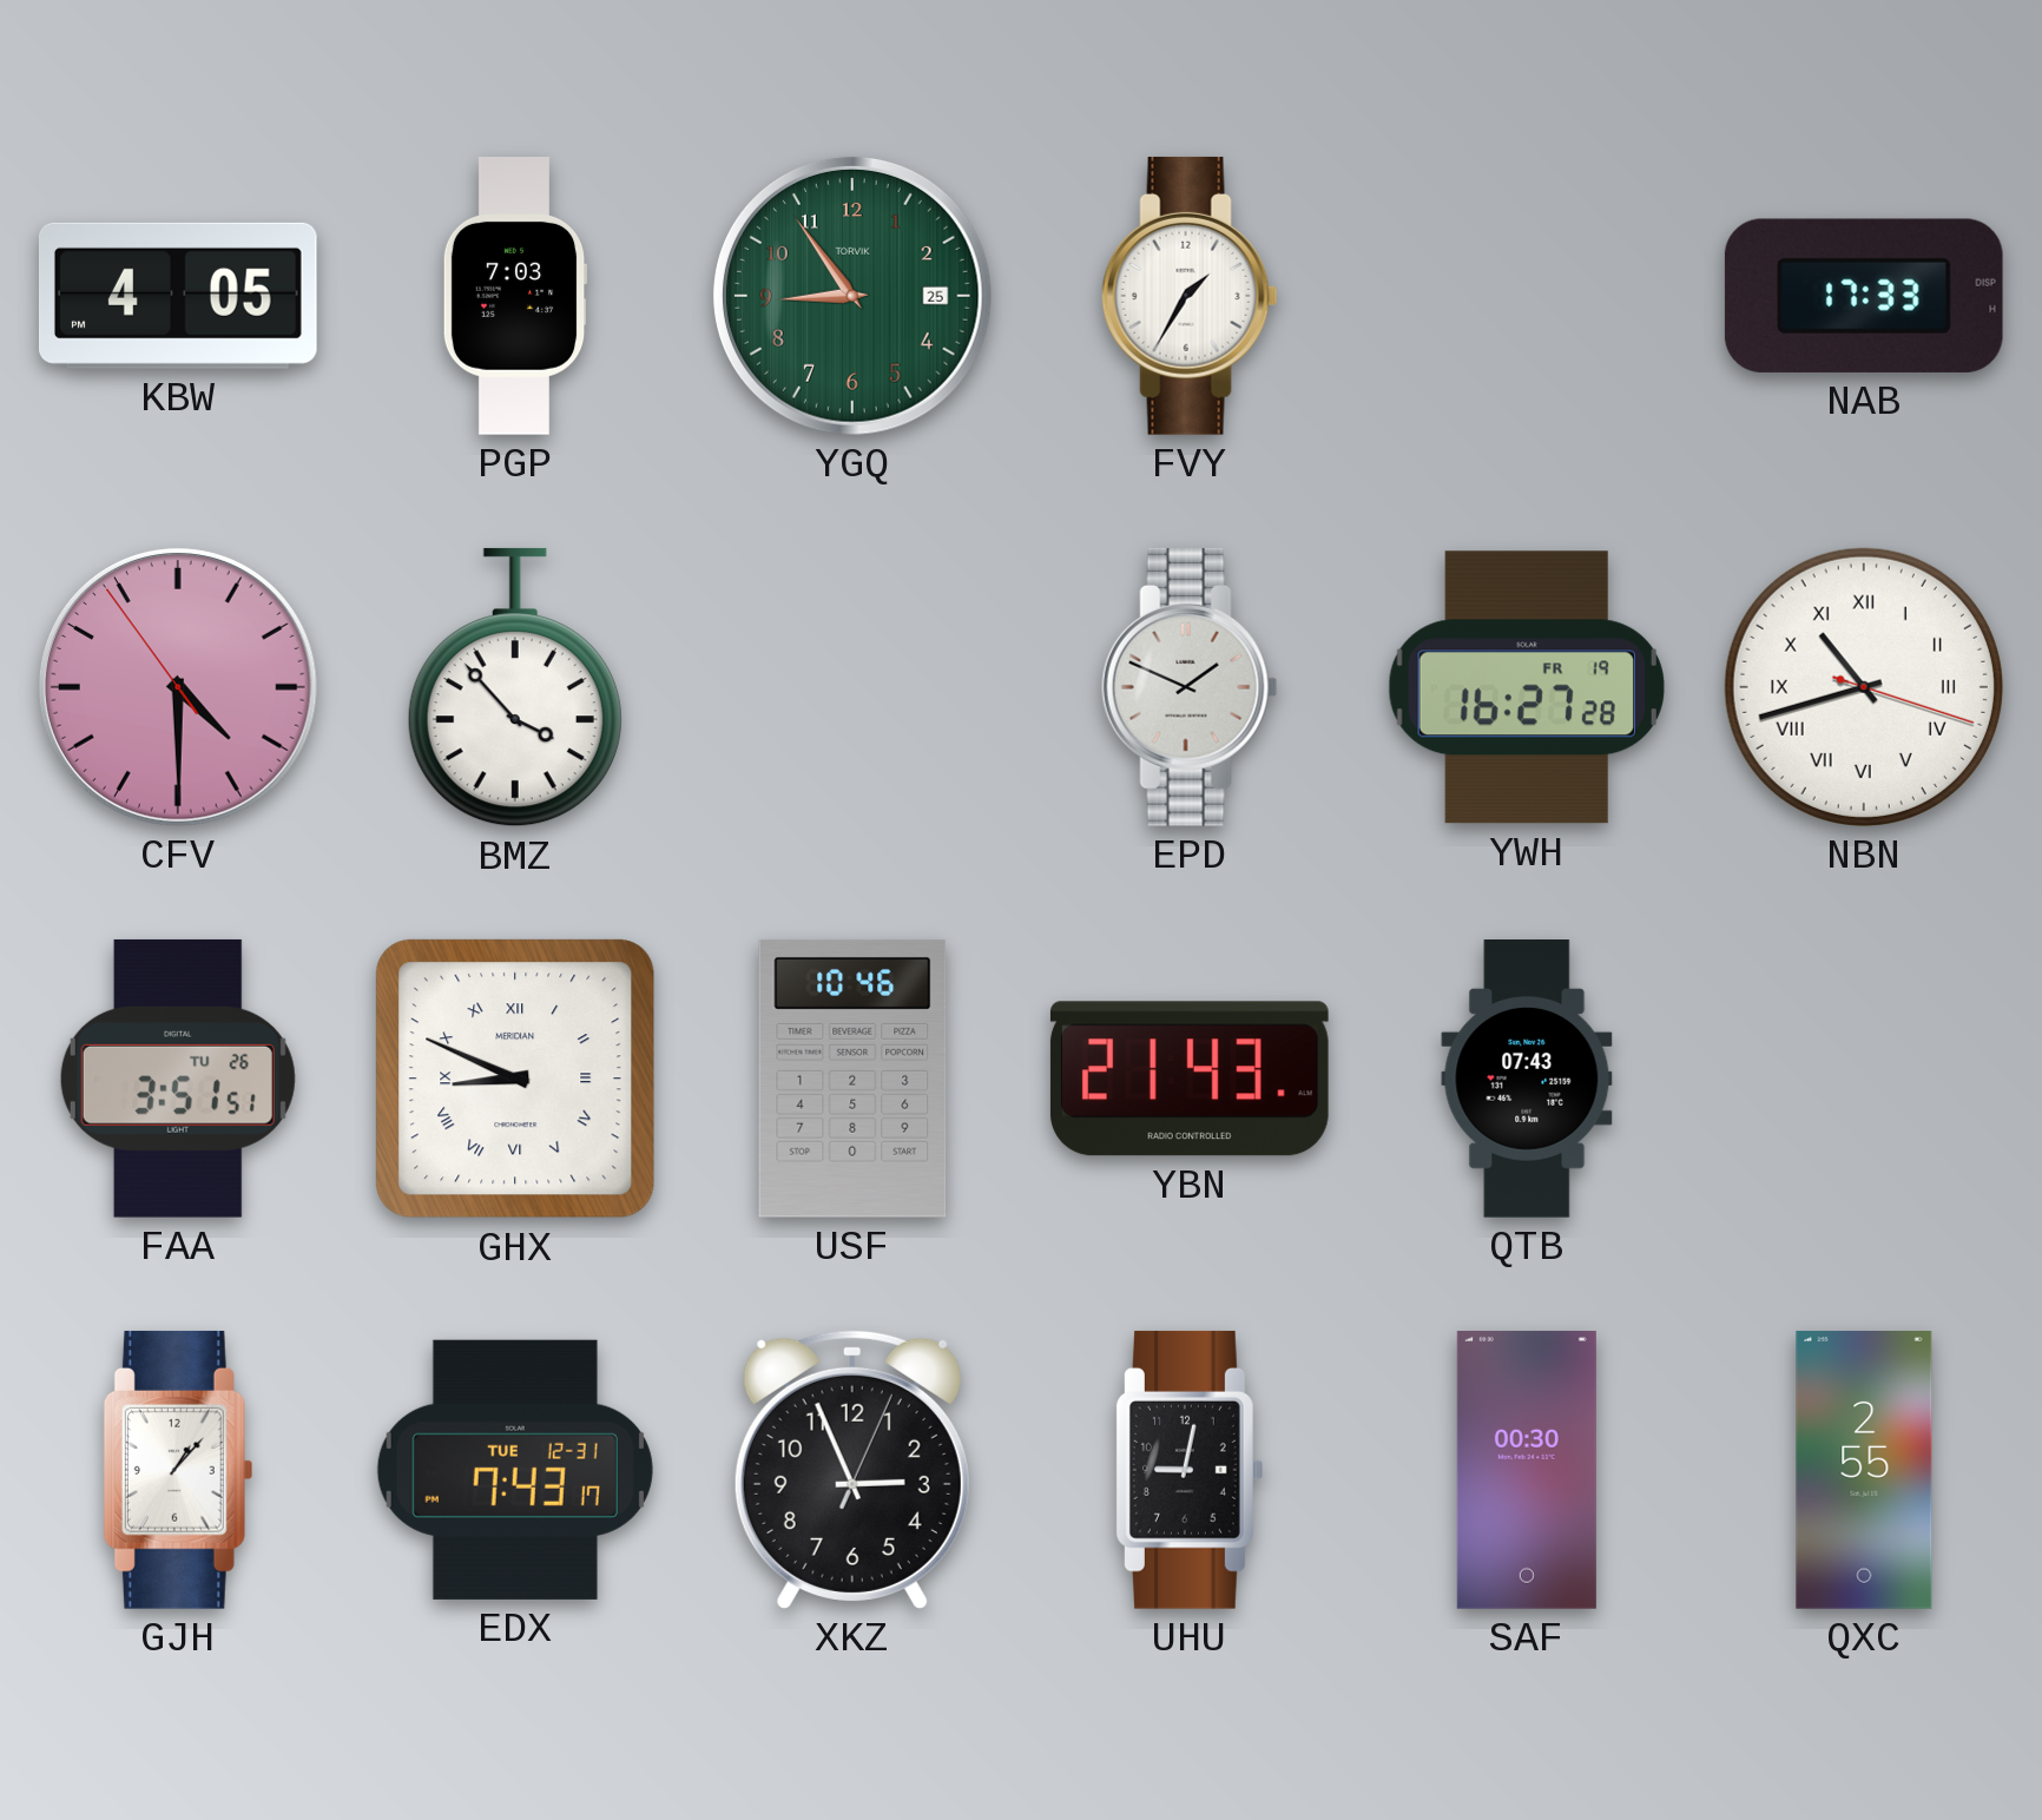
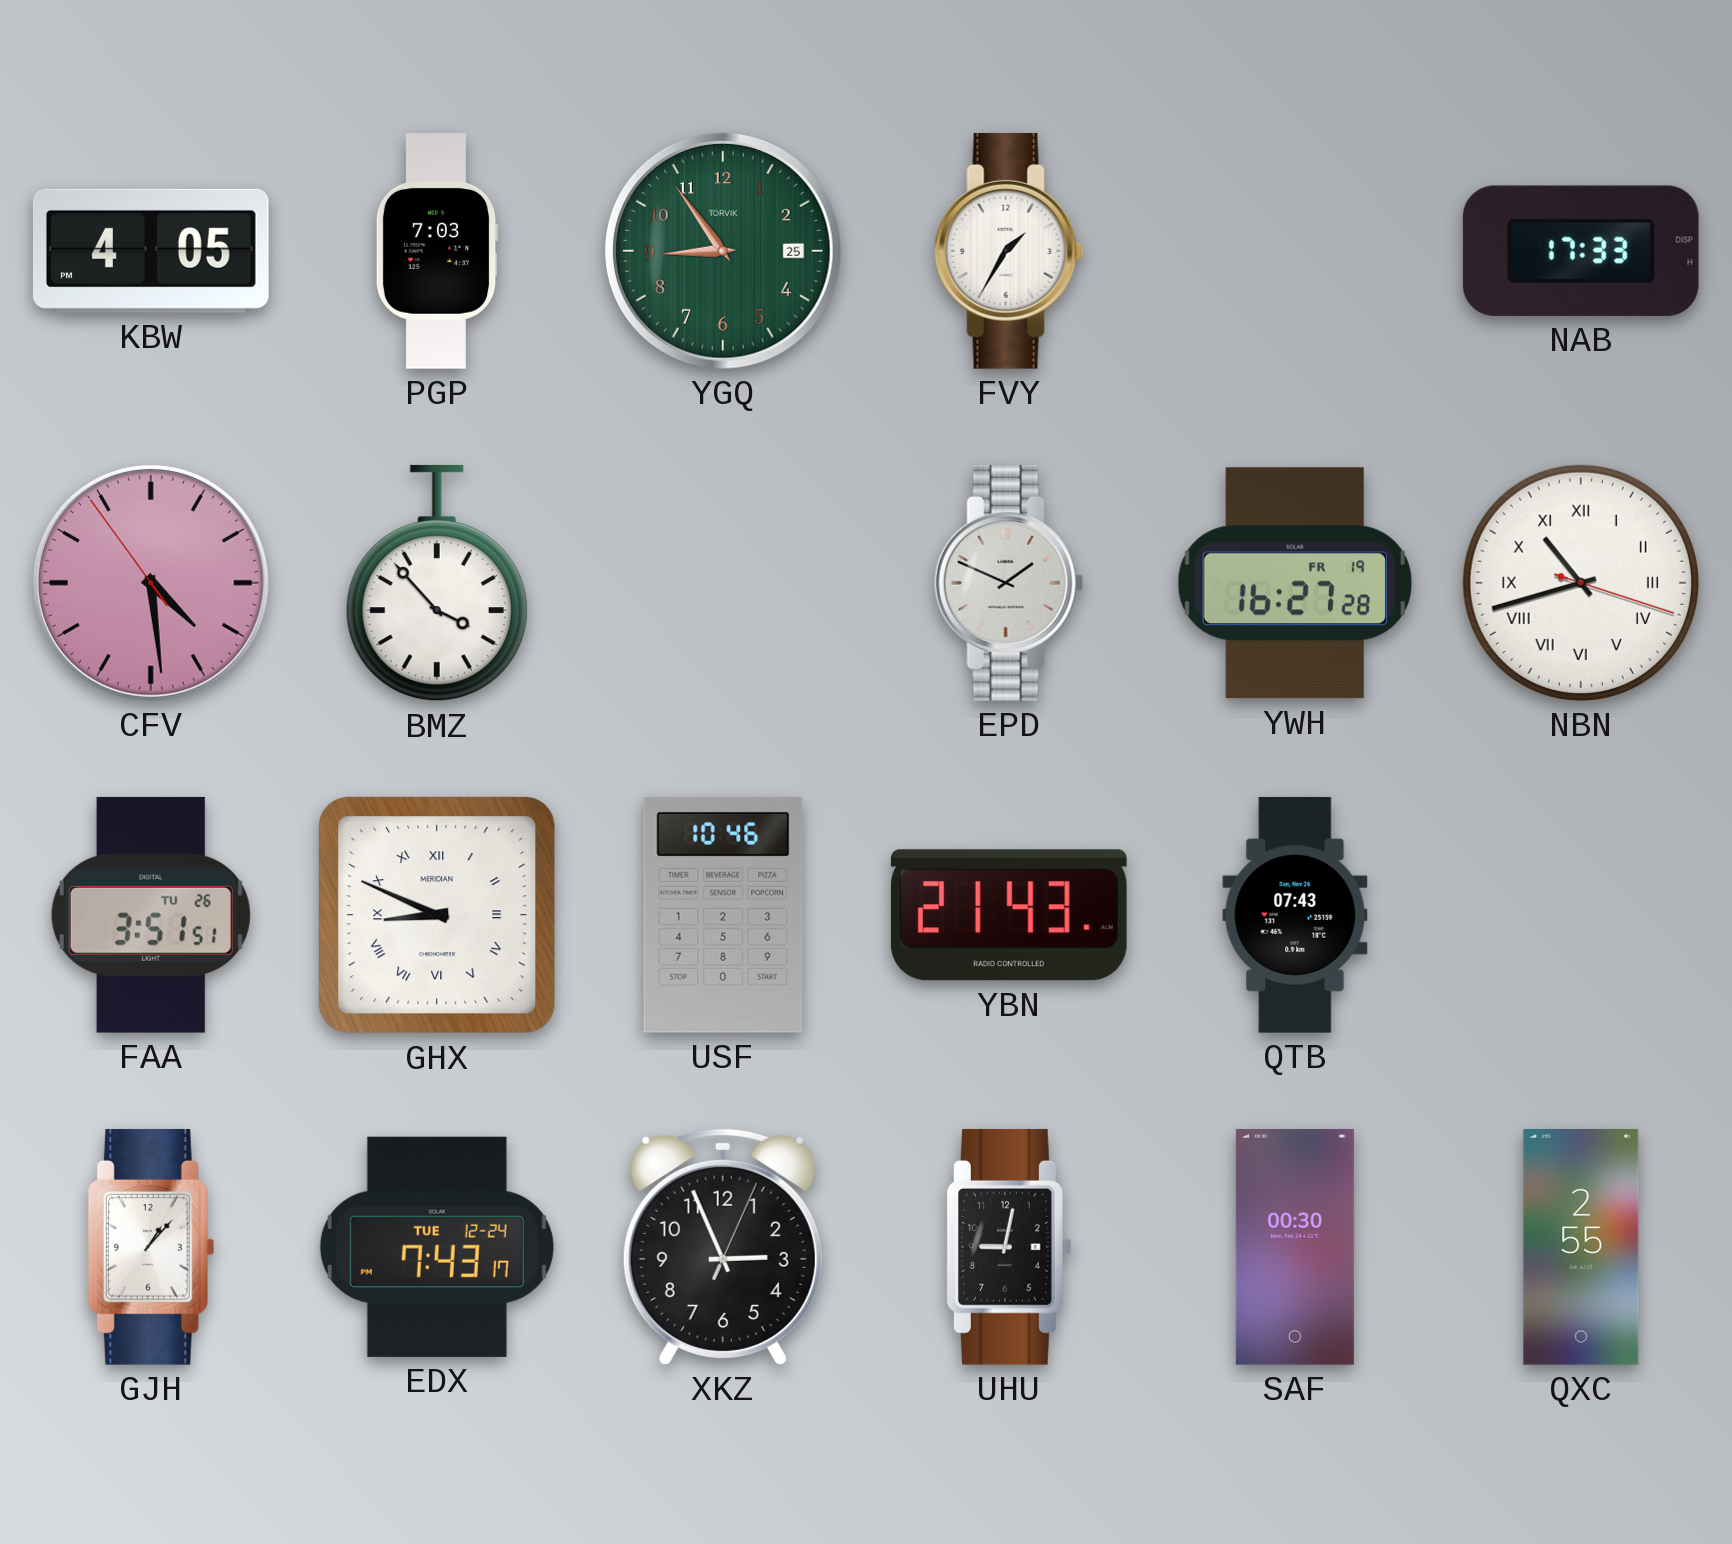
CFV: 4:29 -> 4:28
EDX date: TUE 12-31 -> TUE 12-24
